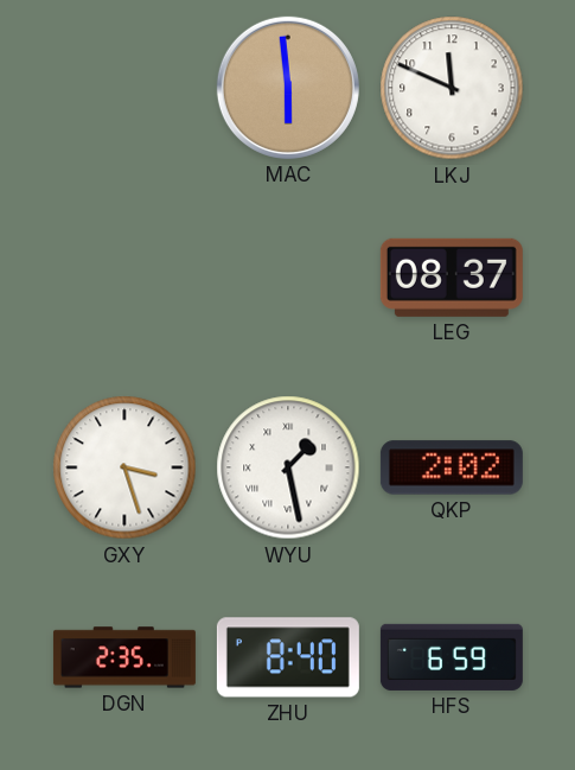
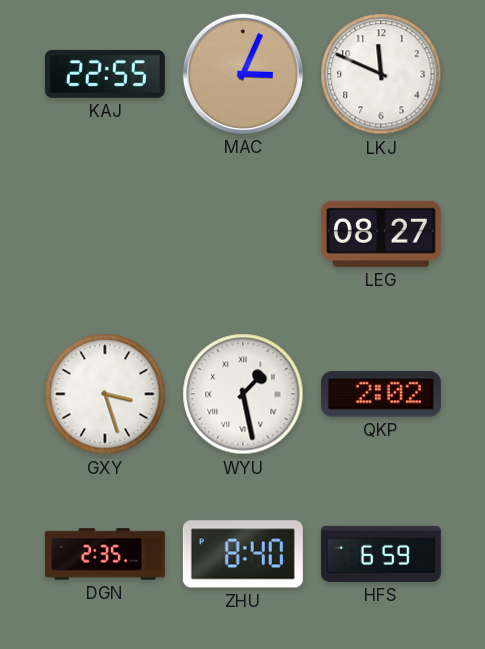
KAJ: none -> 22:55
MAC: 5:59 -> 3:04
LEG: 08:37 -> 08:27
